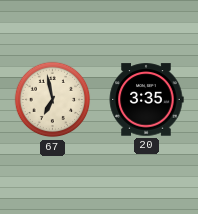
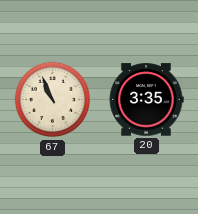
67: 6:58 -> 10:56
